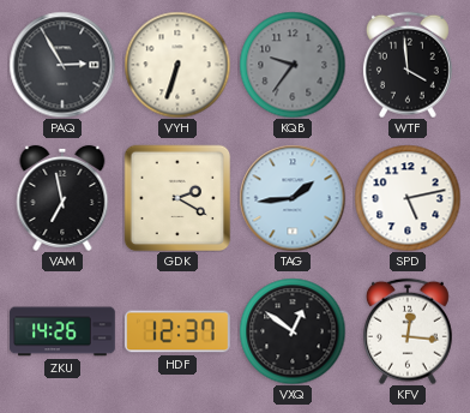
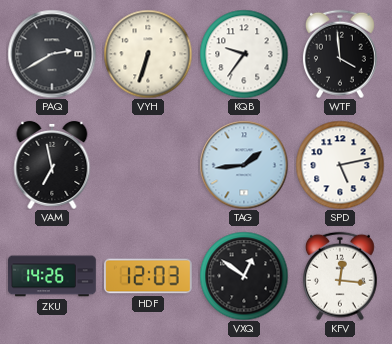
PAQ: 2:55 -> 2:40
KQB dial: grey -> white
GDK: 2:20 -> none
HDF: 12:37 -> 12:03
